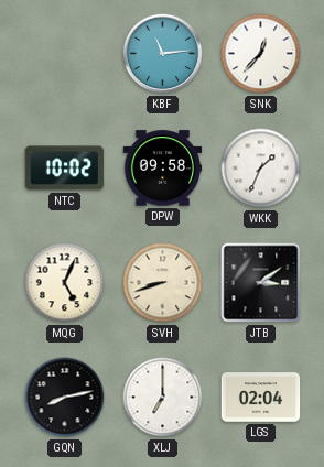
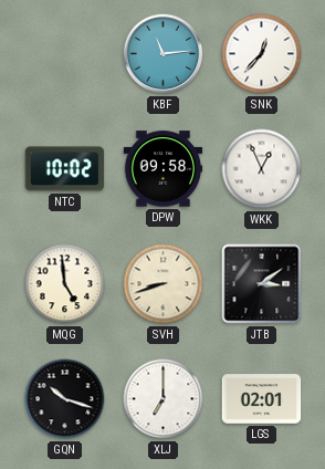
WKK: 1:34 -> 12:56
MQG: 5:04 -> 4:59
GQN: 8:13 -> 10:18
LGS: 02:04 -> 02:01
